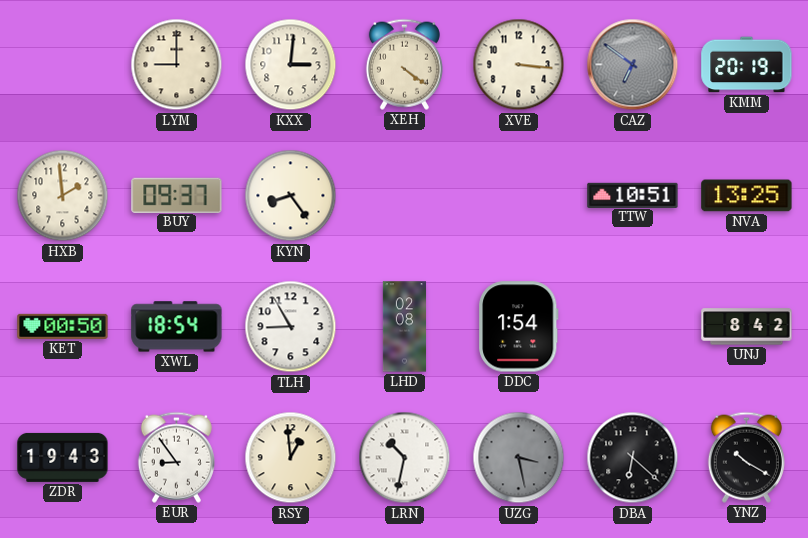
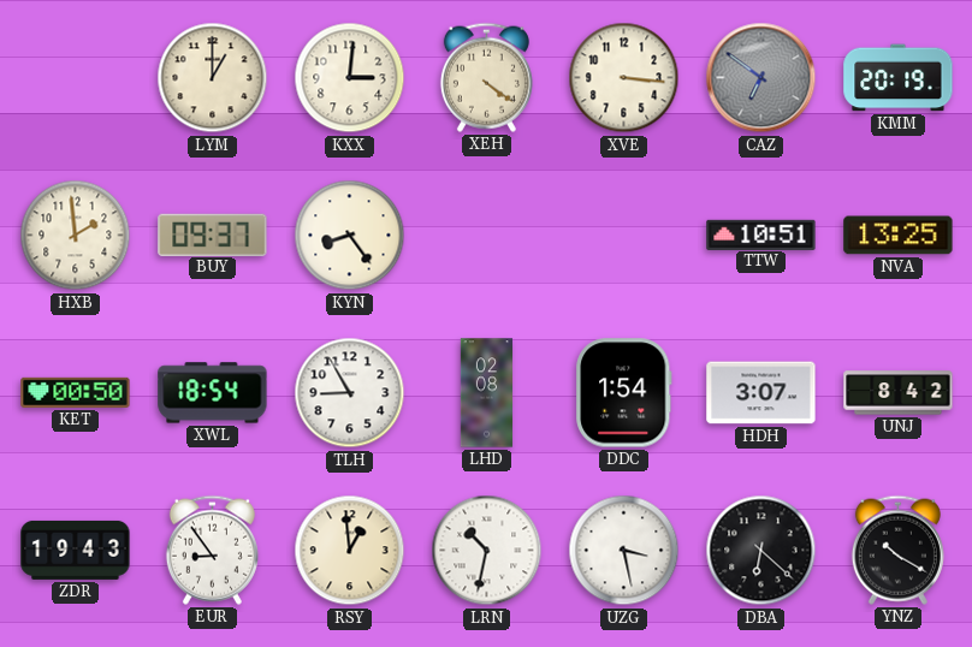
LYM: 9:00 -> 1:00
HDH: none -> 3:07
UZG dial: grey -> white
